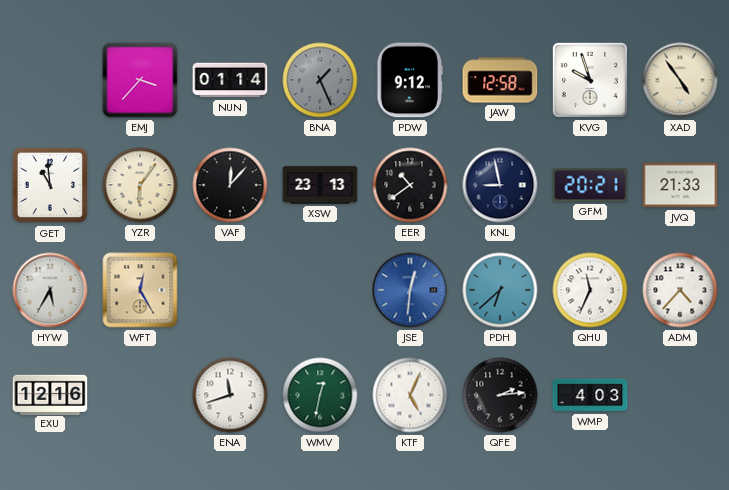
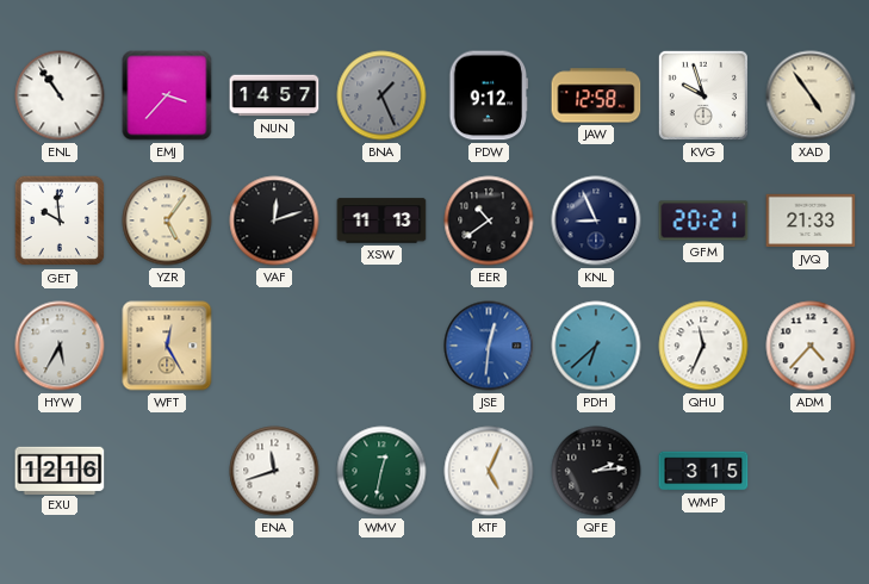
ENL: none -> 10:54
NUN: 01:14 -> 14:57
GET: 10:59 -> 9:59
YZR: 6:06 -> 5:06
VAF: 12:07 -> 12:12
XSW: 23:13 -> 11:13
KNL: 8:58 -> 8:56
WMP: 4:03 -> 3:15
